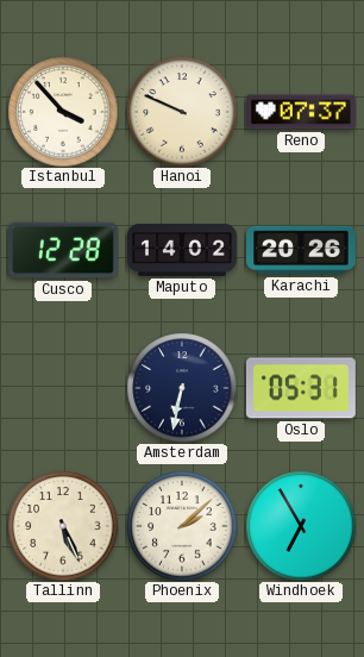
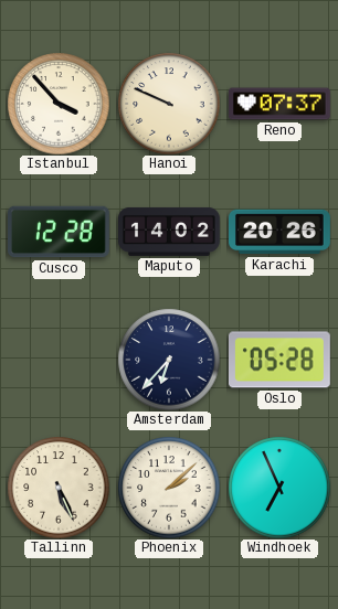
Amsterdam: 6:32 -> 6:37
Oslo: 05:31 -> 05:28
Windhoek: 6:55 -> 6:56
